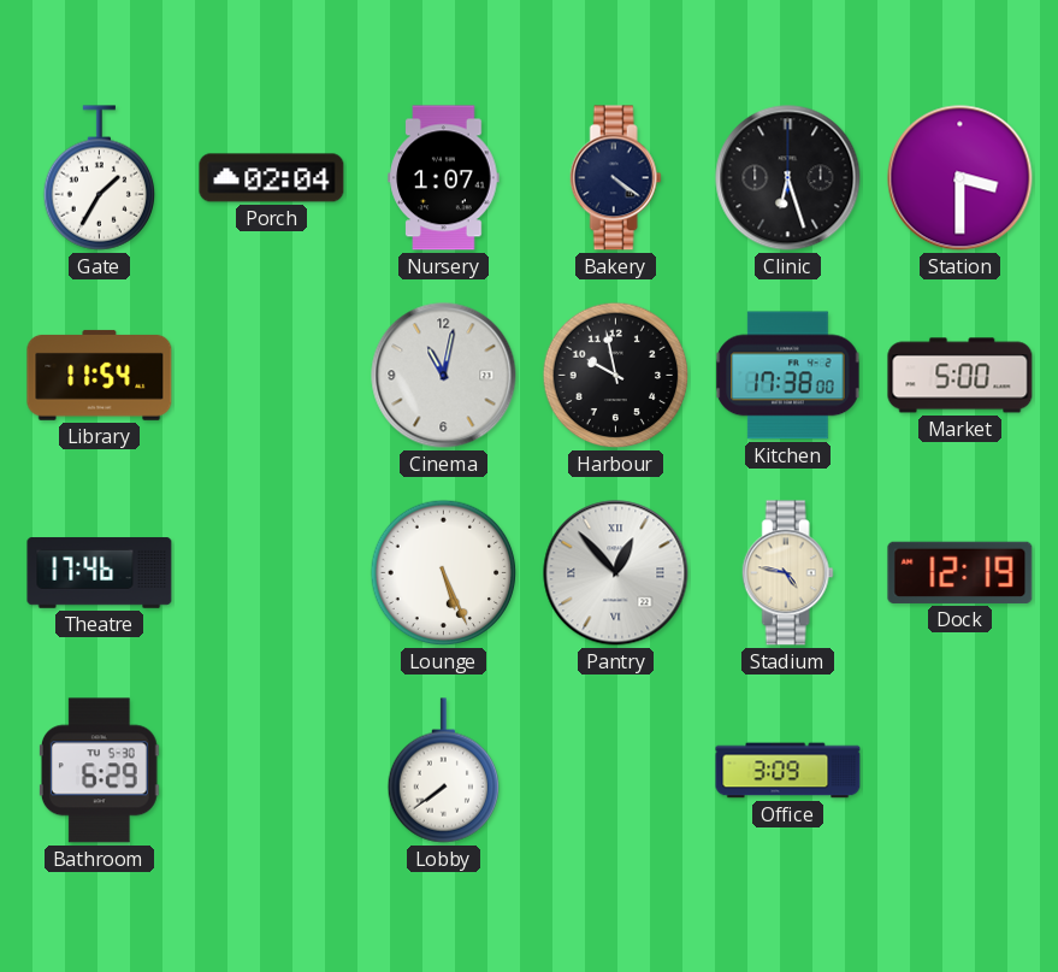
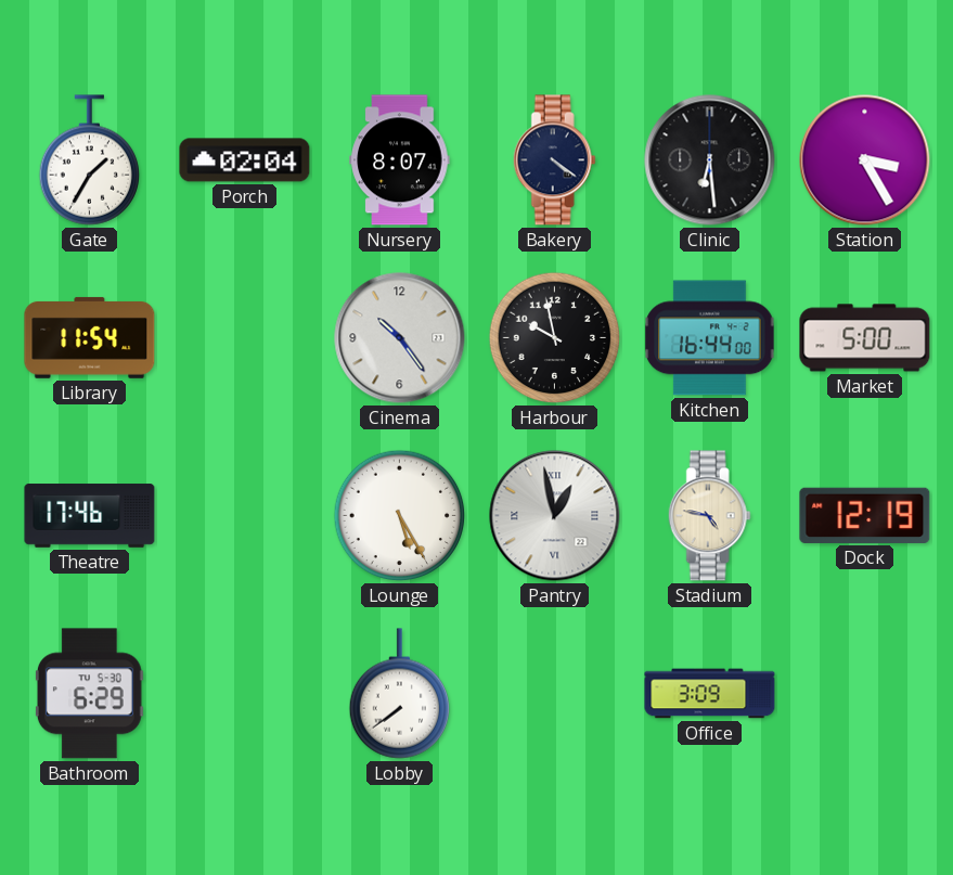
Nursery: 1:07 -> 8:07
Clinic: 6:27 -> 6:29
Station: 3:30 -> 3:25
Cinema: 11:02 -> 10:24
Kitchen: 17:38 -> 16:44
Lounge: 5:26 -> 5:25
Pantry: 12:53 -> 12:58
